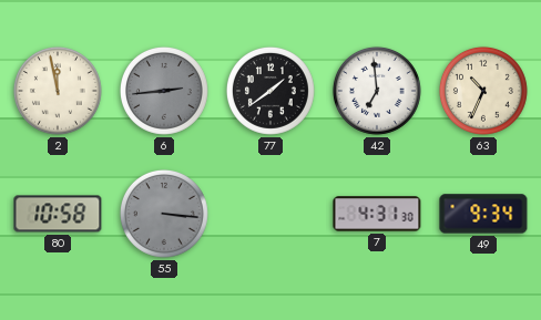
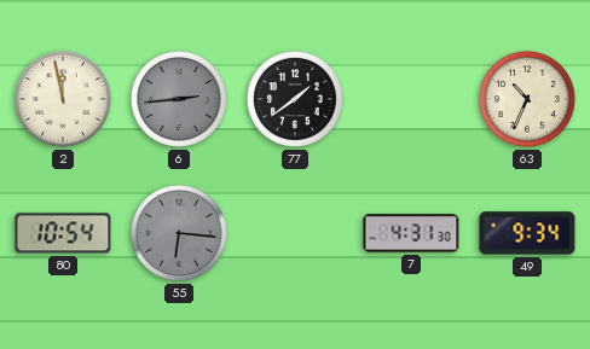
42: 6:59 -> none
80: 10:58 -> 10:54
55: 3:16 -> 6:16
